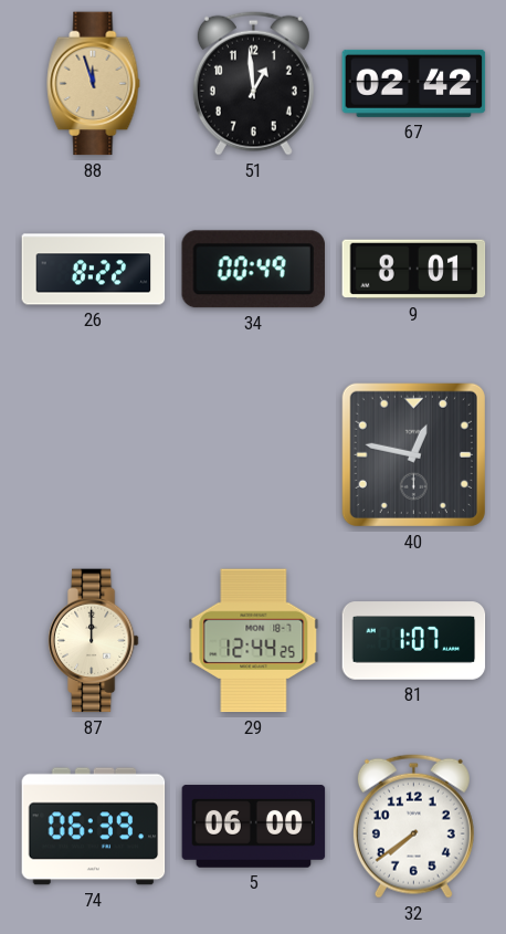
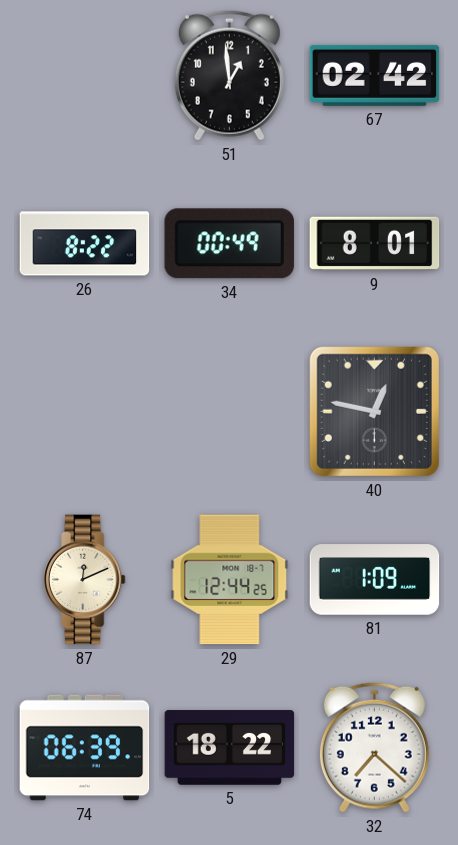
88: 11:57 -> none
87: 12:00 -> 12:11
81: 1:07 -> 1:09
5: 06:00 -> 18:22
32: 7:39 -> 7:22
